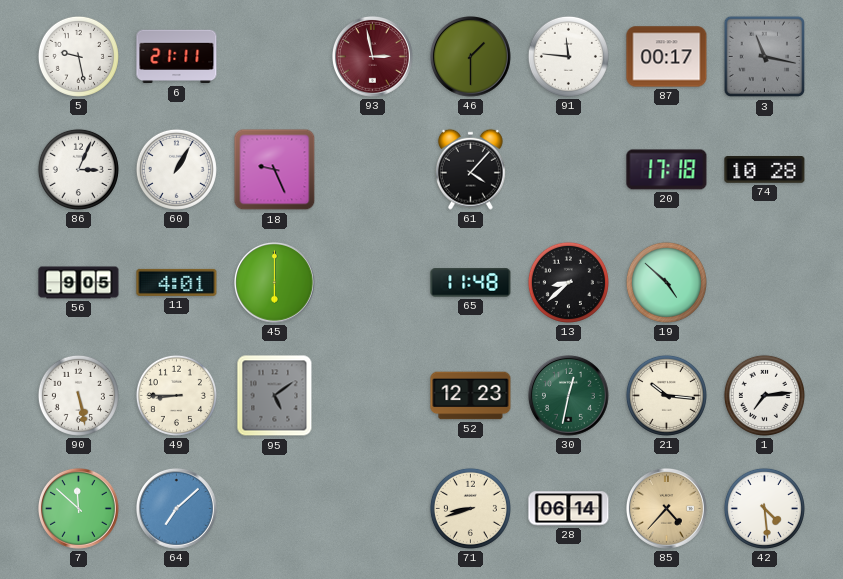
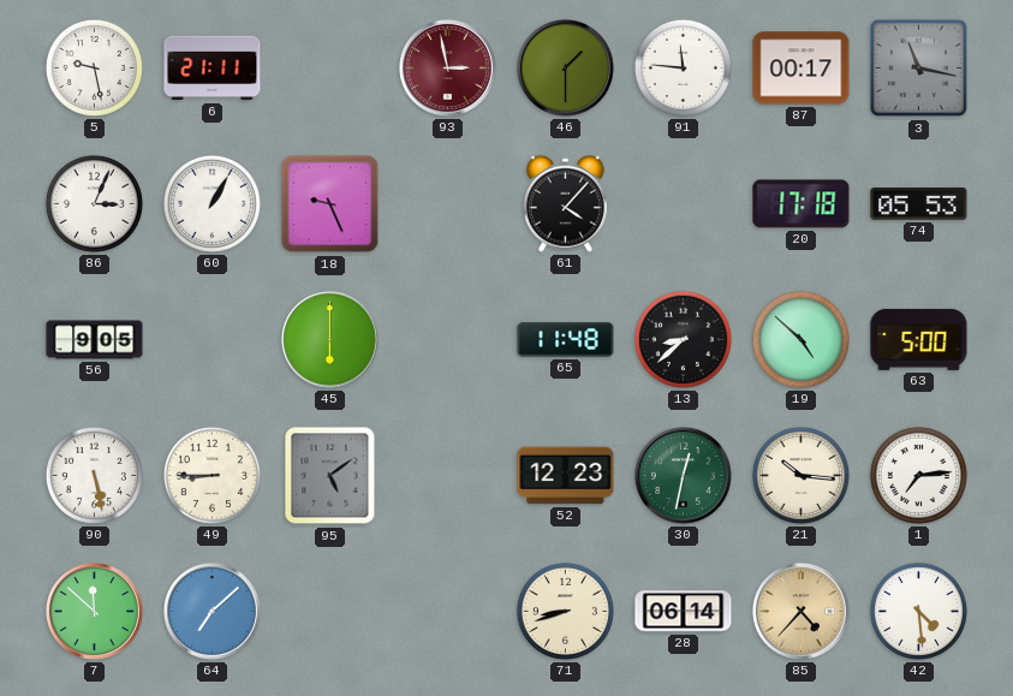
74: 10:28 -> 05:53
11: 4:01 -> none
63: none -> 5:00
